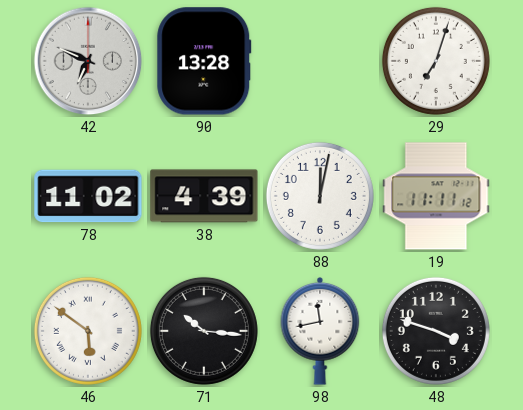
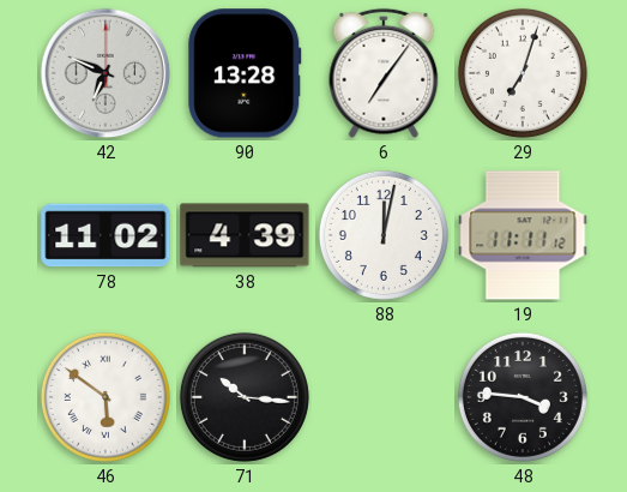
6: none -> 7:06
98: 11:43 -> none
48: 3:48 -> 3:46
